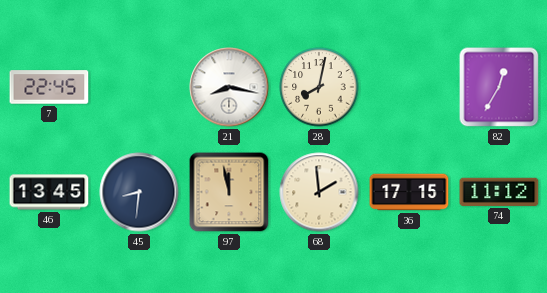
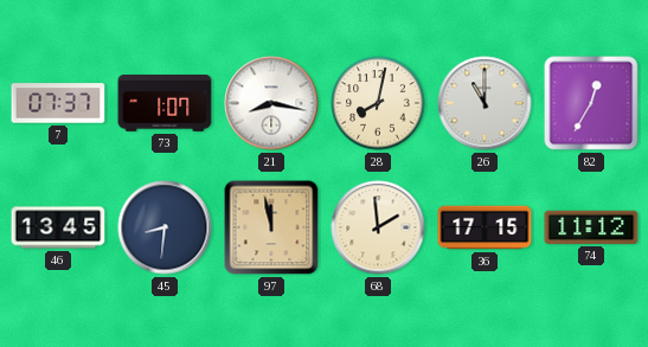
7: 22:45 -> 07:37
73: none -> 1:07
26: none -> 11:00
